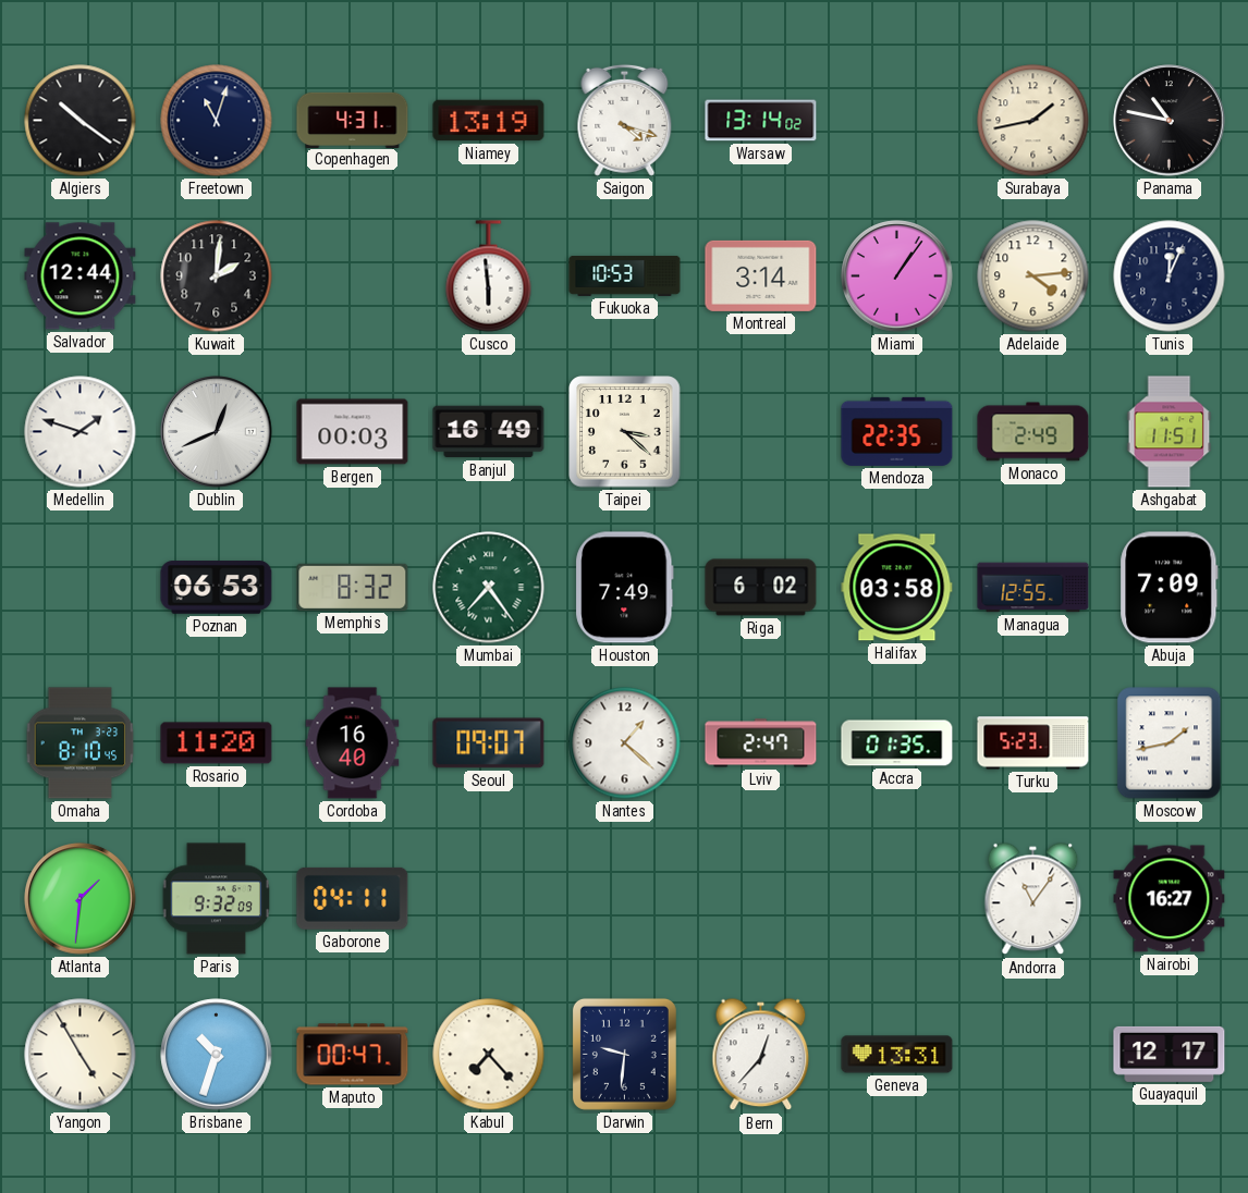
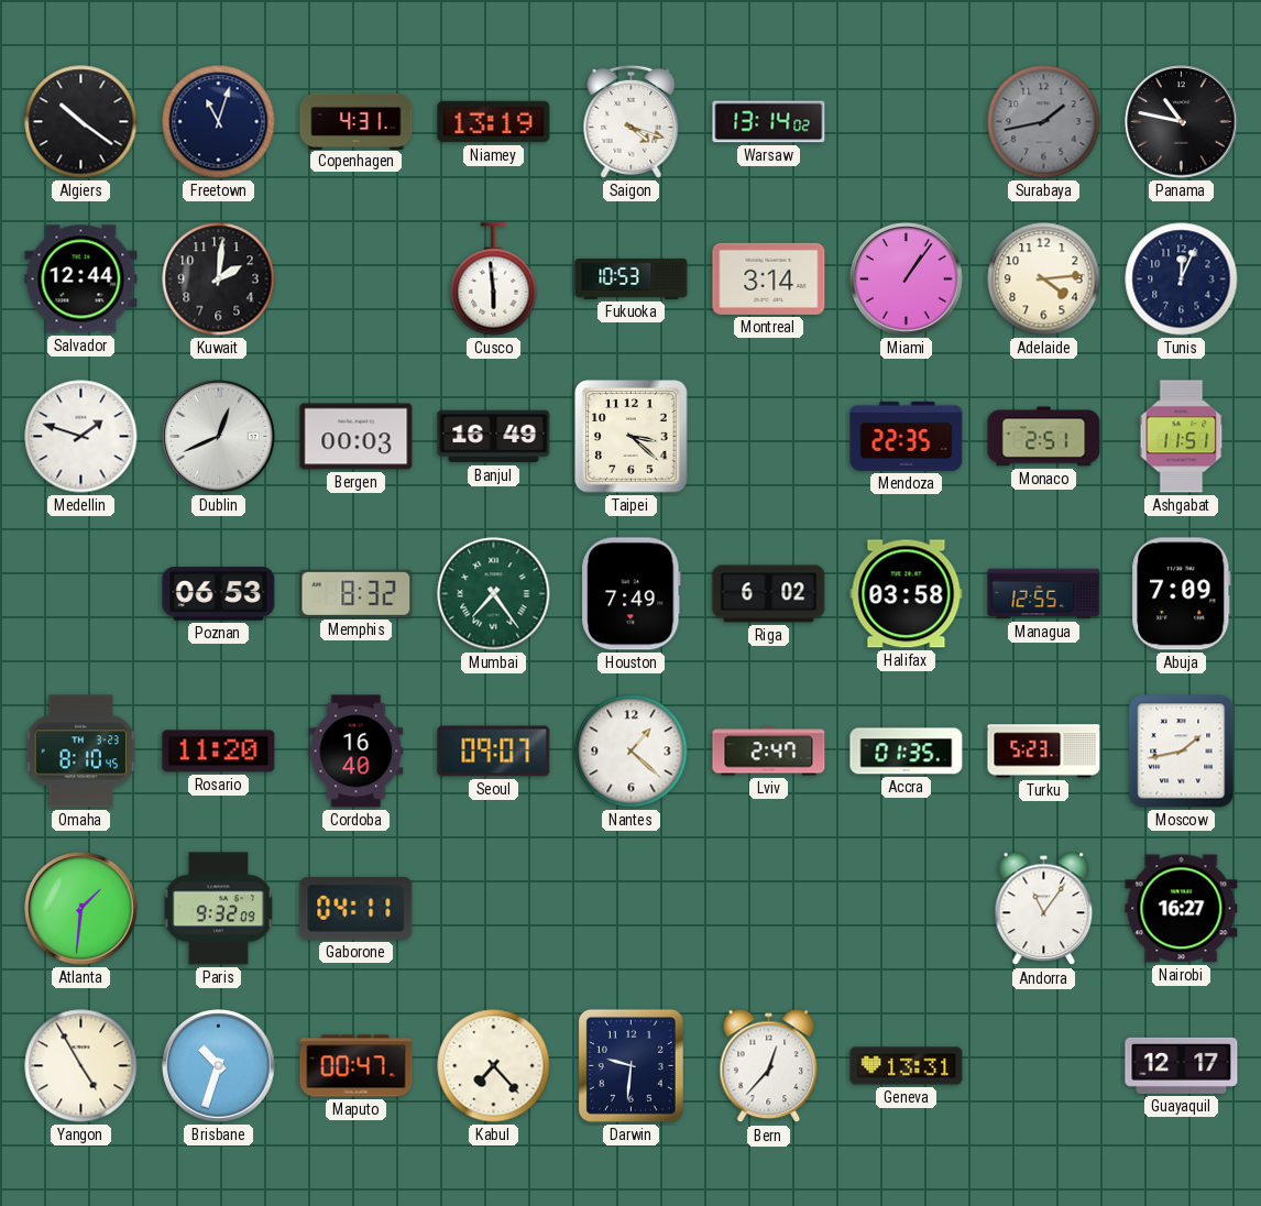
Surabaya dial: cream -> grey
Monaco: 2:49 -> 2:51
